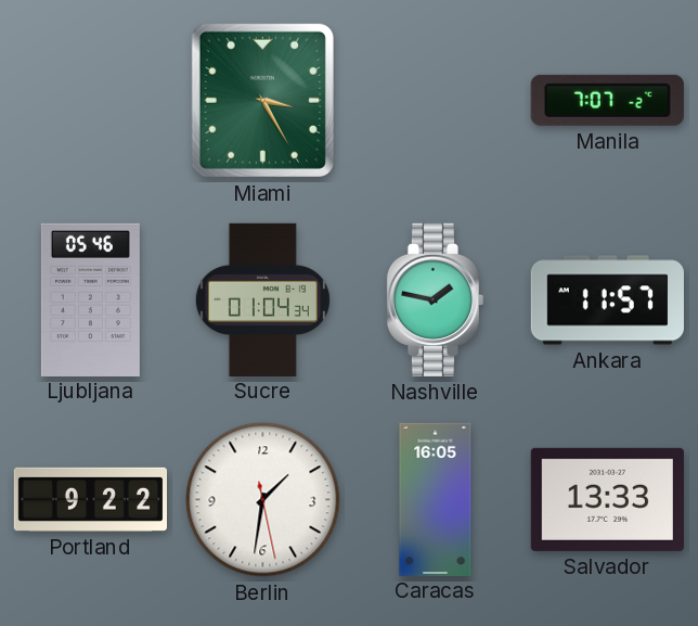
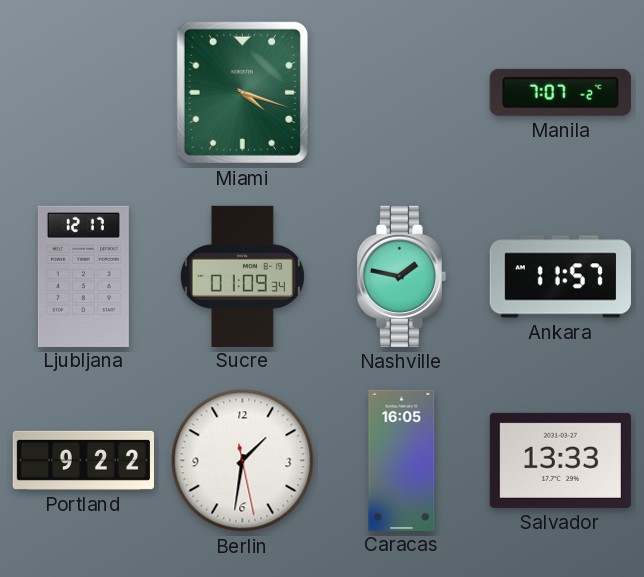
Miami: 3:25 -> 4:18
Ljubljana: 05:46 -> 12:17
Sucre: 01:04 -> 01:09
